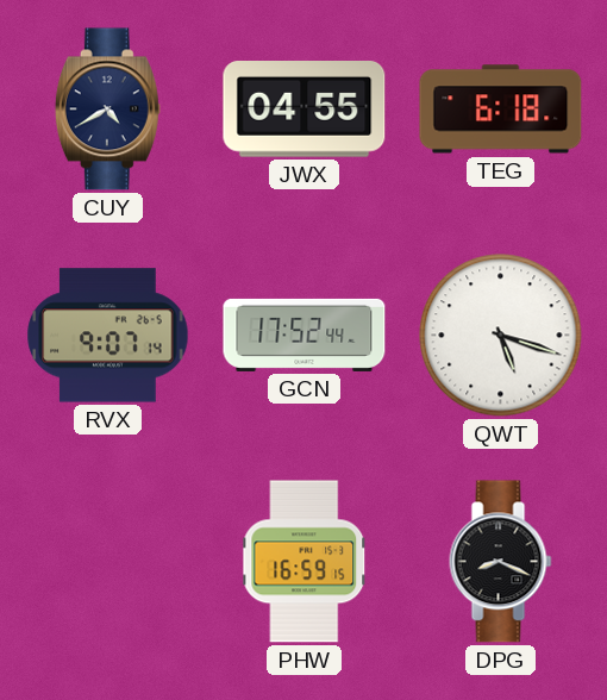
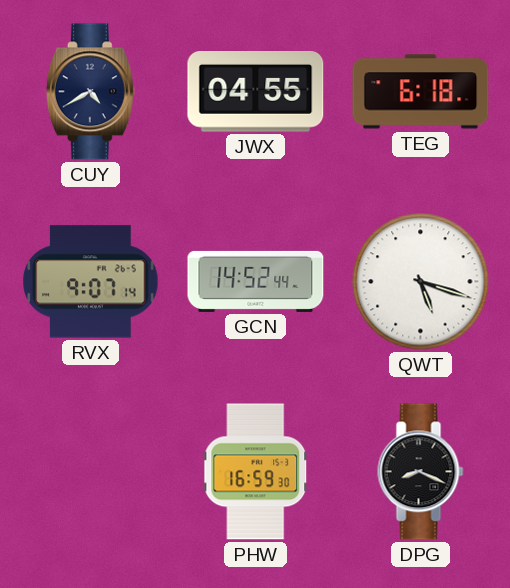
GCN: 17:52 -> 14:52
PHW: 16:59:15 -> 16:59:30
